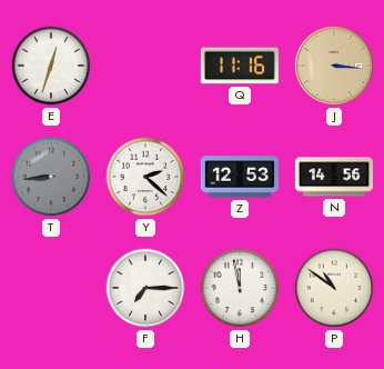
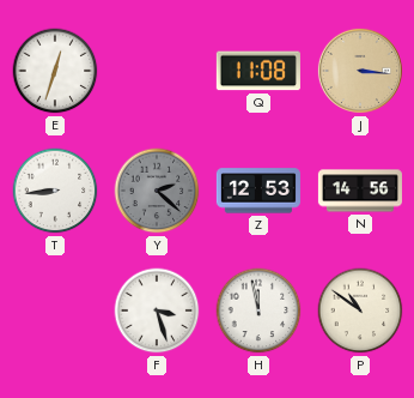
Q: 11:16 -> 11:08
T dial: grey -> white
Y dial: white -> grey
F: 7:15 -> 3:27
